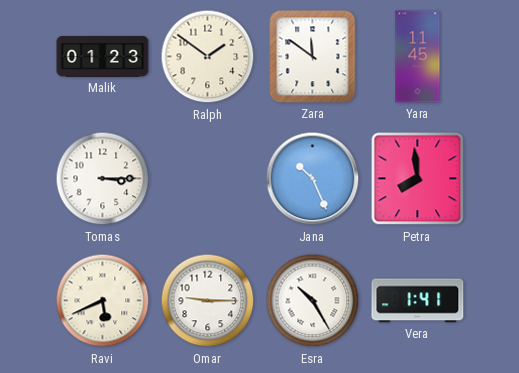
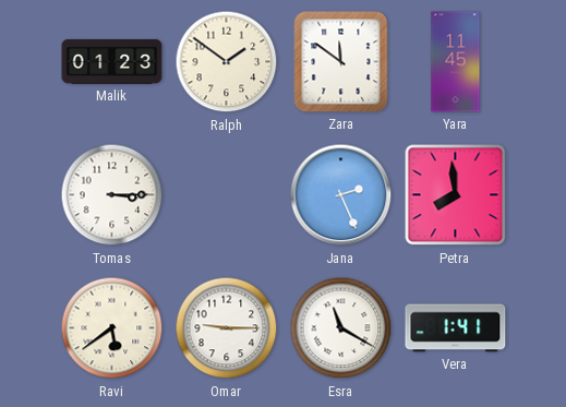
Jana: 10:26 -> 2:26
Ravi: 5:41 -> 5:39
Esra: 10:25 -> 11:20
